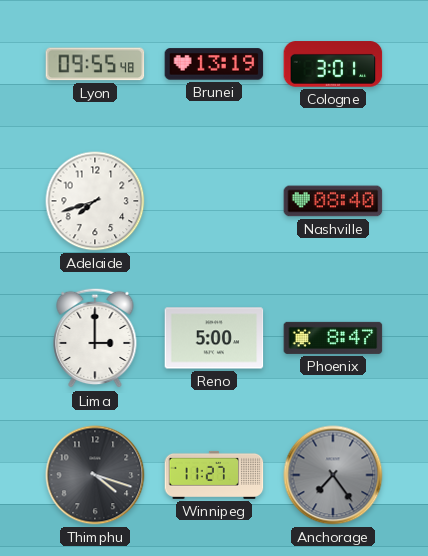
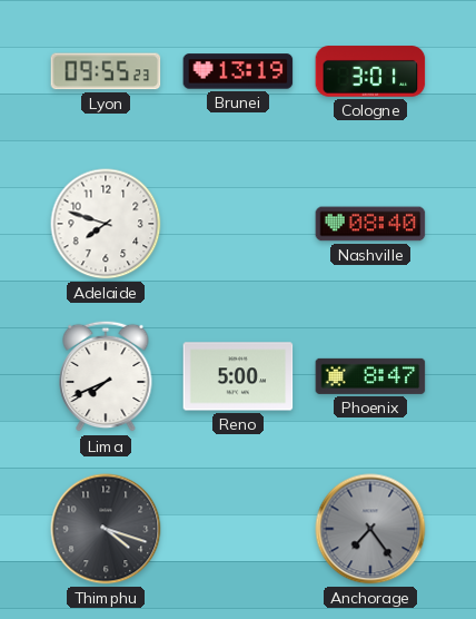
Lyon: 09:55:48 -> 09:55:23
Adelaide: 7:42 -> 7:48
Lima: 3:00 -> 7:41
Winnipeg: 11:27 -> none
